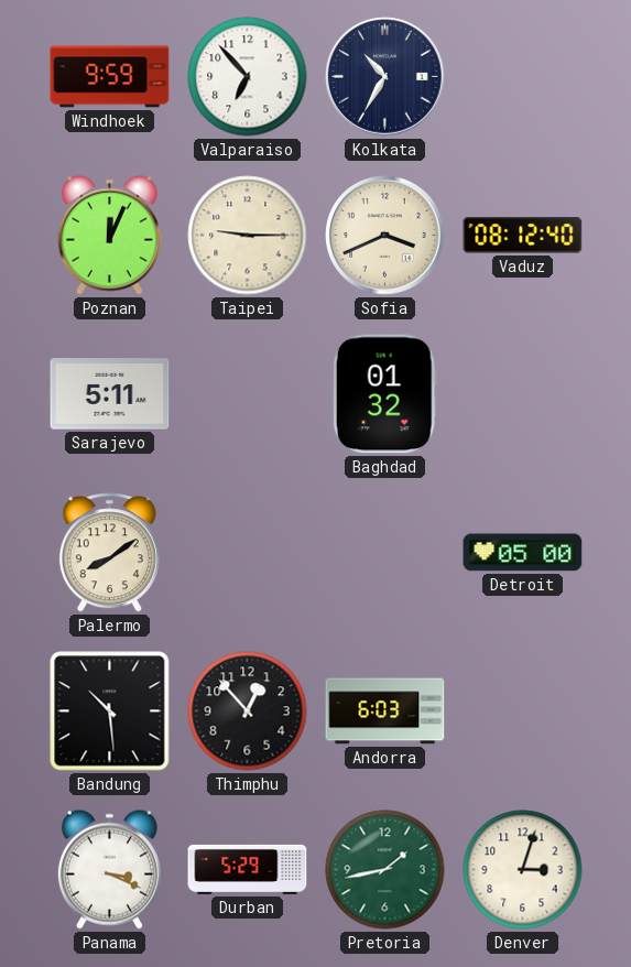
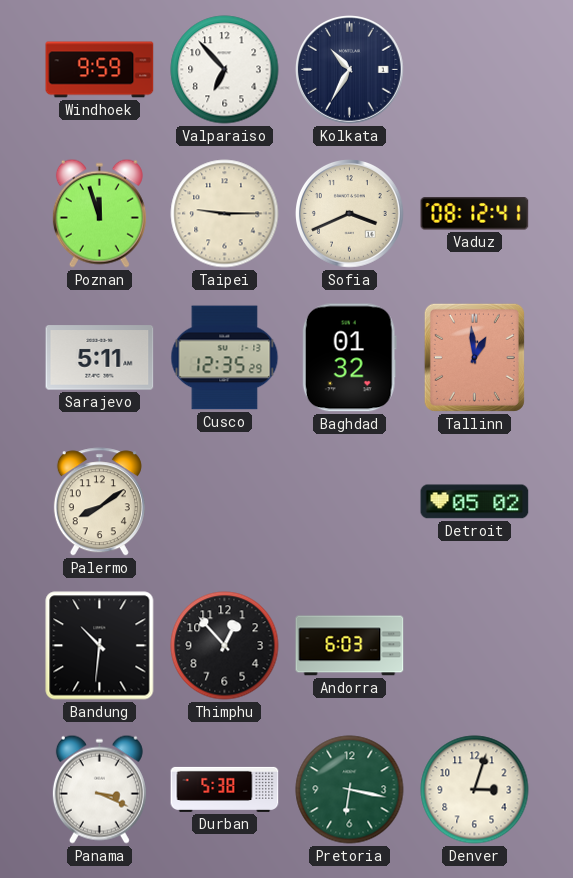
Poznan: 12:04 -> 11:57
Vaduz: 08:12:40 -> 08:12:41
Cusco: none -> 12:35
Tallinn: none -> 12:59
Detroit: 05:00 -> 05:02
Bandung: 10:29 -> 10:31
Durban: 5:29 -> 5:38
Pretoria: 1:43 -> 6:17
